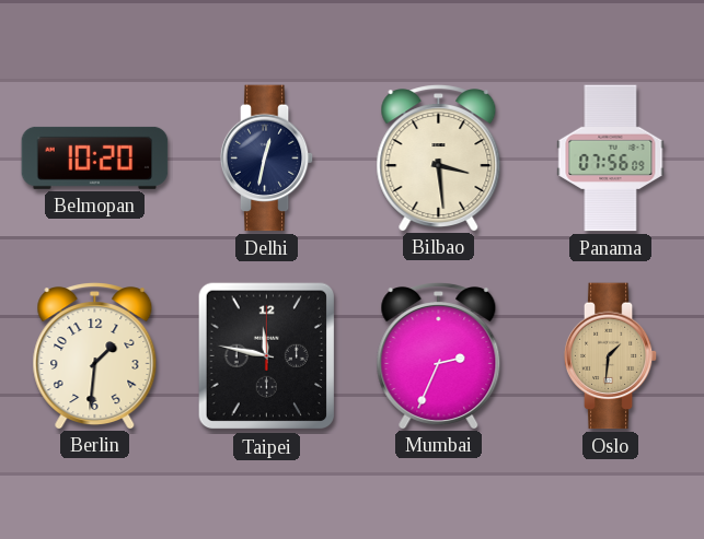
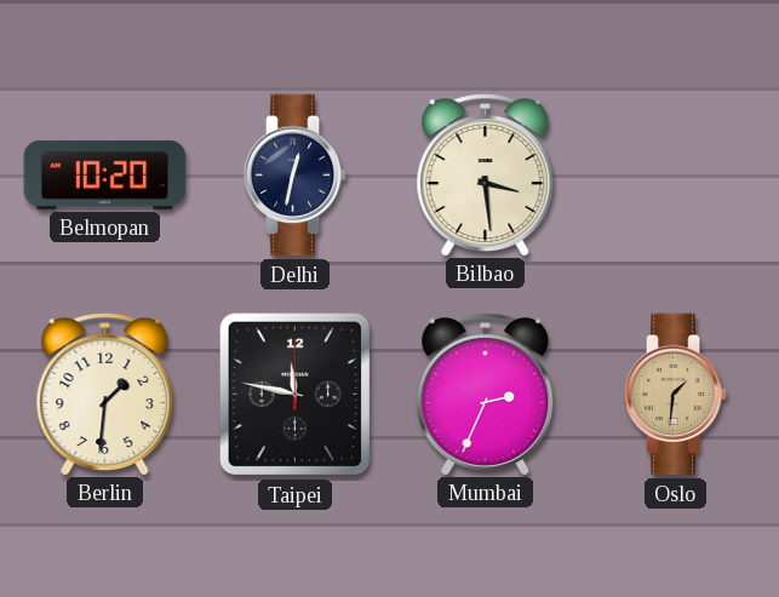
Panama: 07:56 -> none
